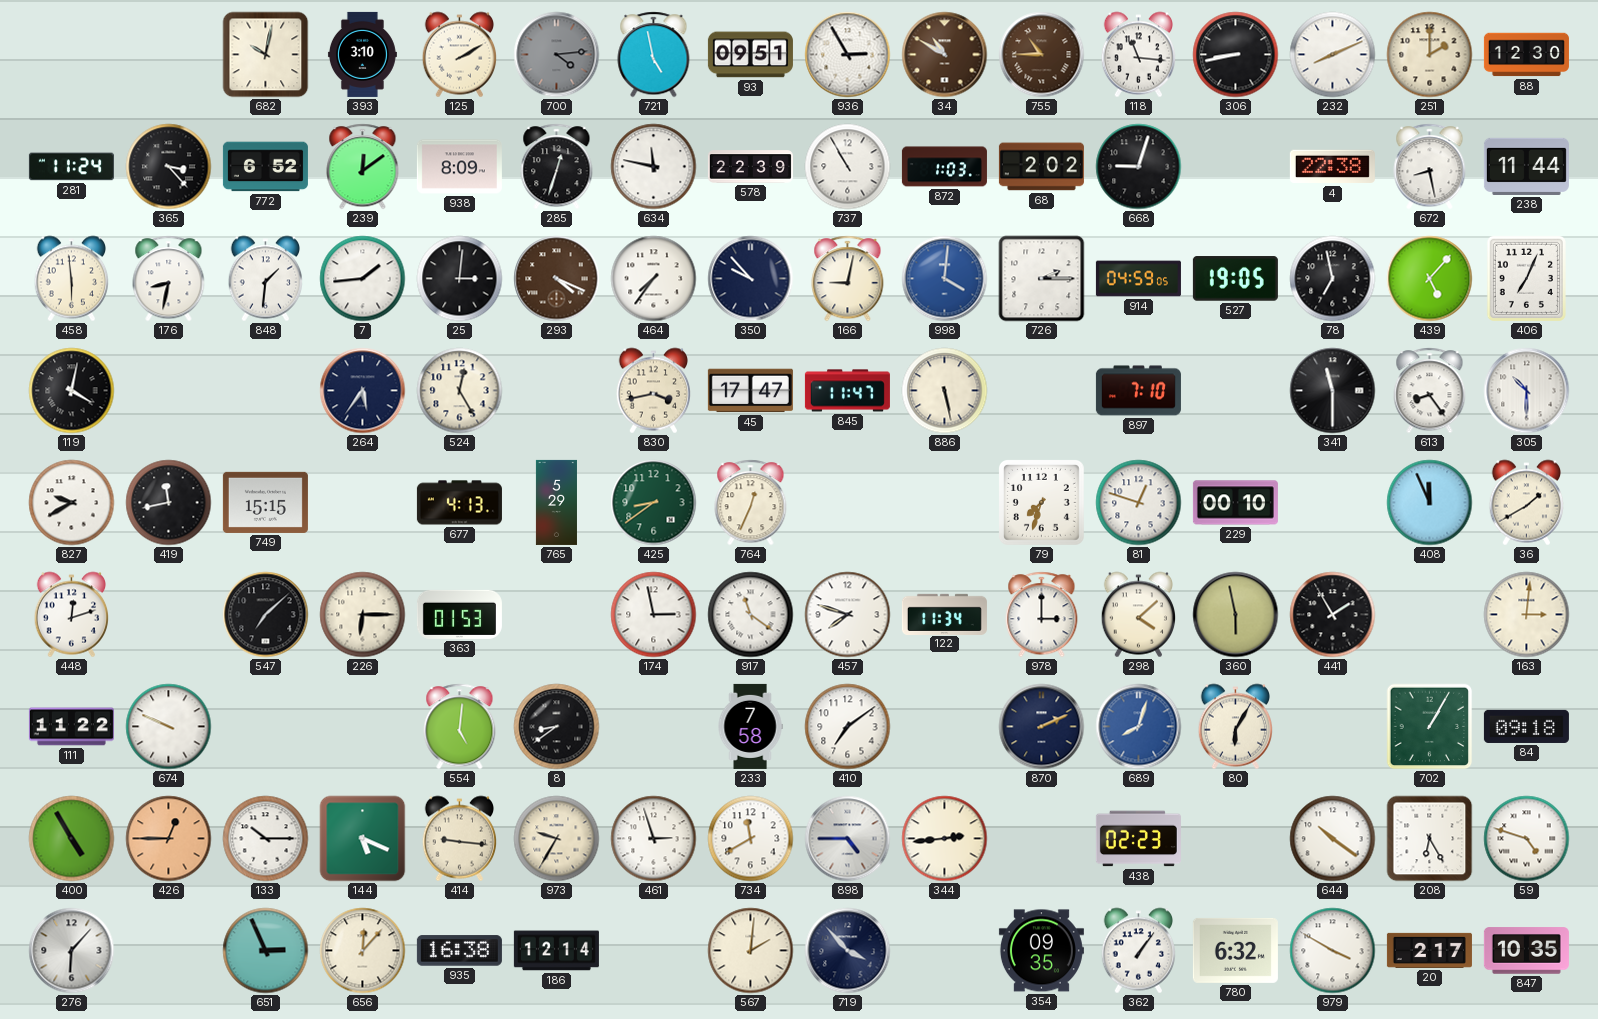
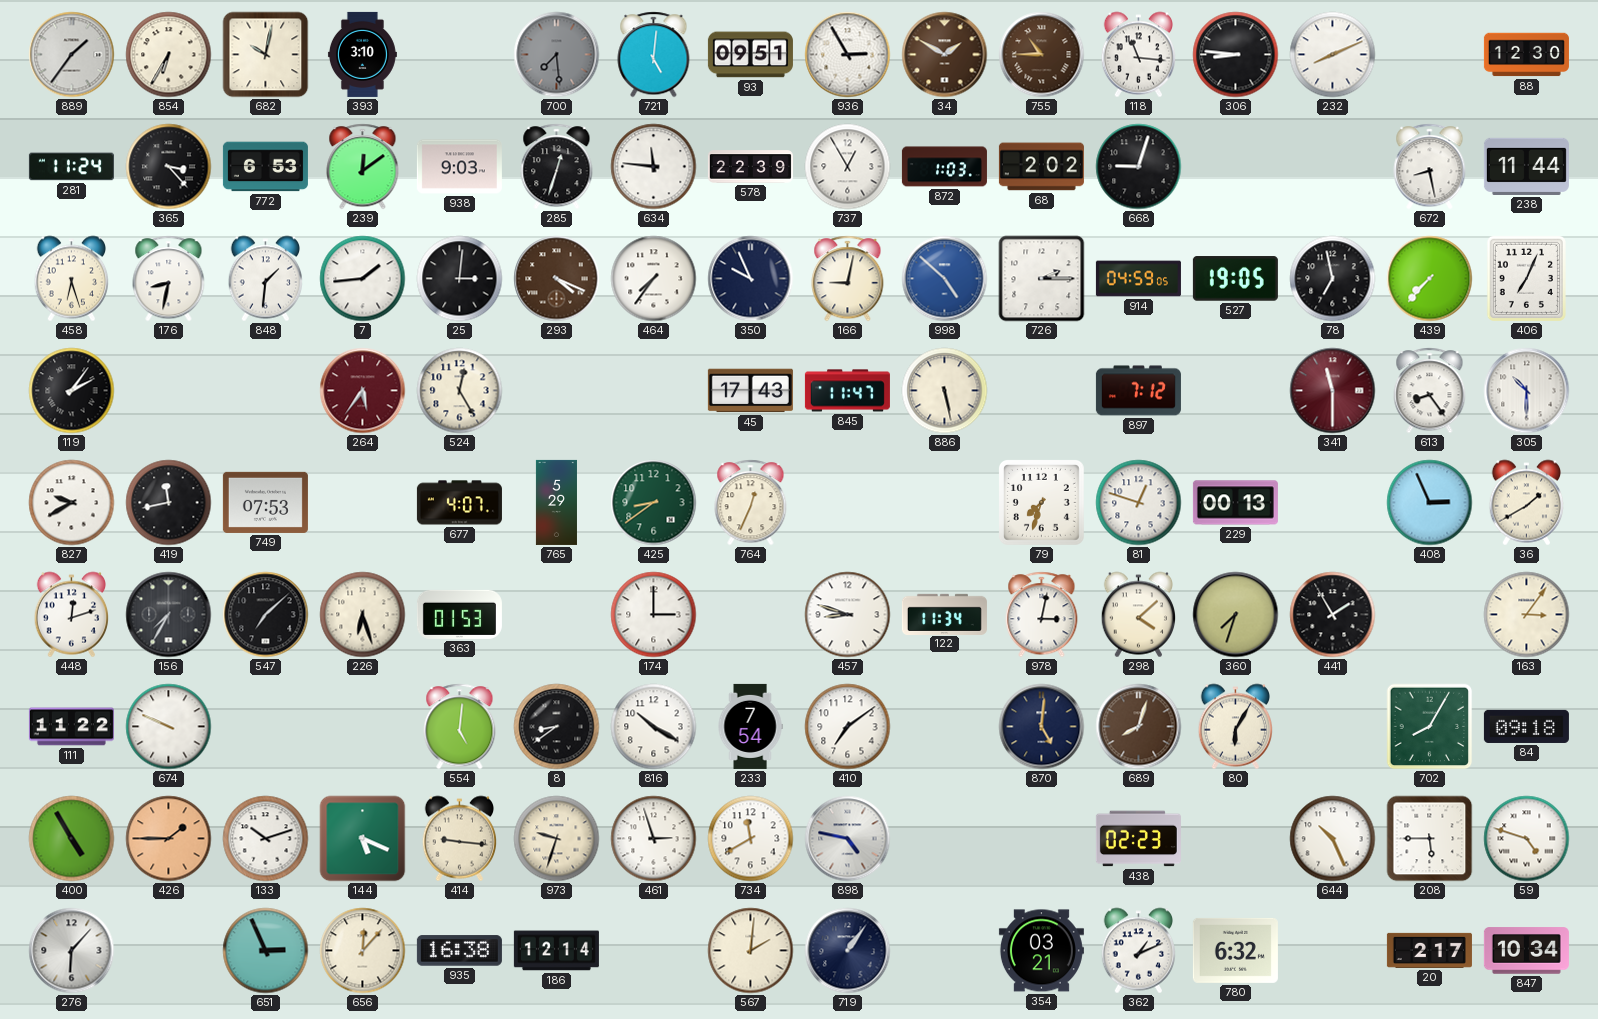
889: none -> 1:36
854: none -> 6:35
125: 2:10 -> none
700: 4:14 -> 7:29
721: 4:58 -> 5:01
34: 10:50 -> 1:50
306: 8:43 -> 8:46
251: 2:00 -> none
772: 6:52 -> 6:53
938: 8:09 -> 9:03
634: 11:47 -> 11:46
737: 10:55 -> 12:55
4: 22:38 -> none
458: 5:59 -> 6:27
350: 9:53 -> 9:56
998: 4:01 -> 4:52
439: 5:07 -> 7:37
119: 4:02 -> 2:06
264 dial: navy -> burgundy
830: 3:43 -> none
45: 17:47 -> 17:43
897: 7:10 -> 7:12
341 dial: black -> burgundy
749: 15:15 -> 07:53
677: 4:13 -> 4:07
229: 00:10 -> 00:13
408: 11:56 -> 2:56
156: none -> 7:35
226: 6:15 -> 6:27
174: 2:58 -> 3:00
917: 11:21 -> none
457: 7:48 -> 8:48
978: 3:00 -> 3:02
360: 5:58 -> 7:33
163: 3:01 -> 3:06
816: none -> 10:20
233: 7:58 -> 7:54
870: 2:11 -> 5:01
689 dial: blue -> brown
702: 1:05 -> 8:05
426: 12:45 -> 1:45
133: 10:15 -> 10:12
973: 9:35 -> 9:33
898: 4:45 -> 4:47
344: 2:44 -> none
644: 10:21 -> 10:26
208: 6:25 -> 5:45
719: 3:53 -> 1:06
354: 09:35 -> 03:21
362: 1:06 -> 1:11
979: 3:50 -> none
847: 10:35 -> 10:34
